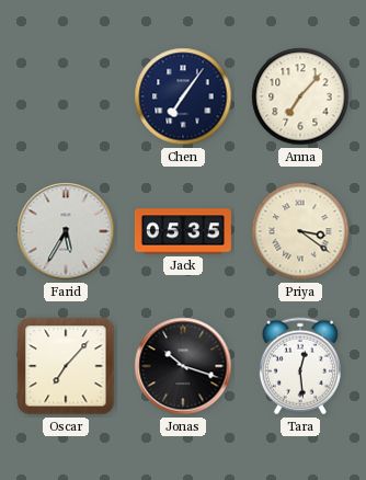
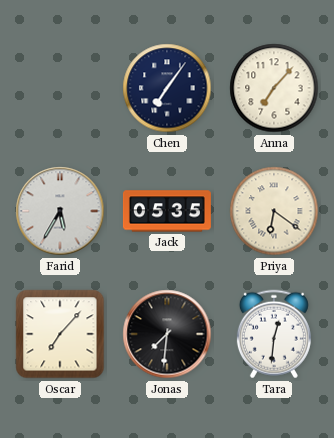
Priya: 3:21 -> 6:21
Jonas: 10:18 -> 7:31
Tara: 12:29 -> 12:31
